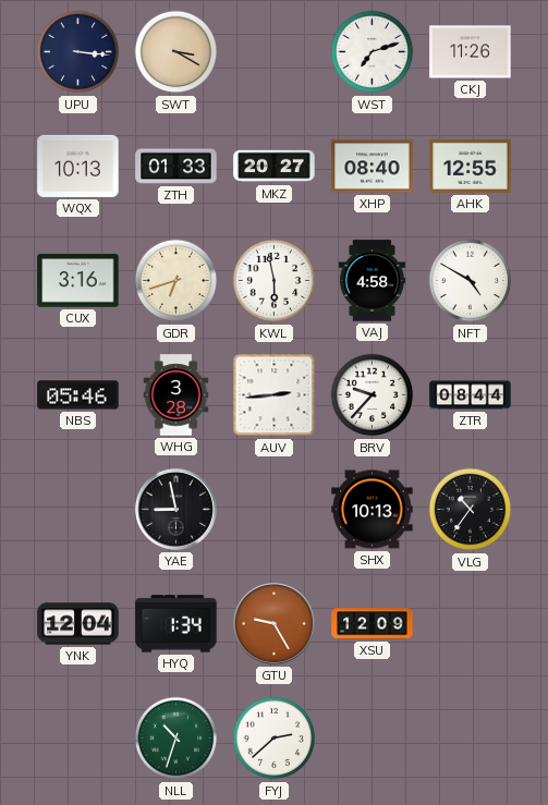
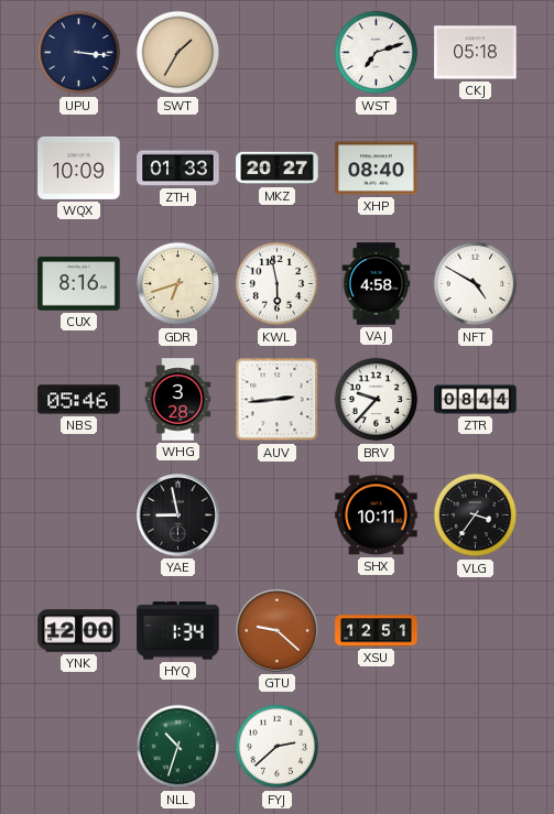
SWT: 3:20 -> 1:35
CKJ: 11:26 -> 05:18
WQX: 10:13 -> 10:09
AHK: 12:55 -> none
CUX: 3:16 -> 8:16
SHX: 10:13 -> 10:11
VLG: 10:36 -> 3:36
YNK: 12:04 -> 12:00
GTU: 9:25 -> 9:22
XSU: 12:09 -> 12:51
